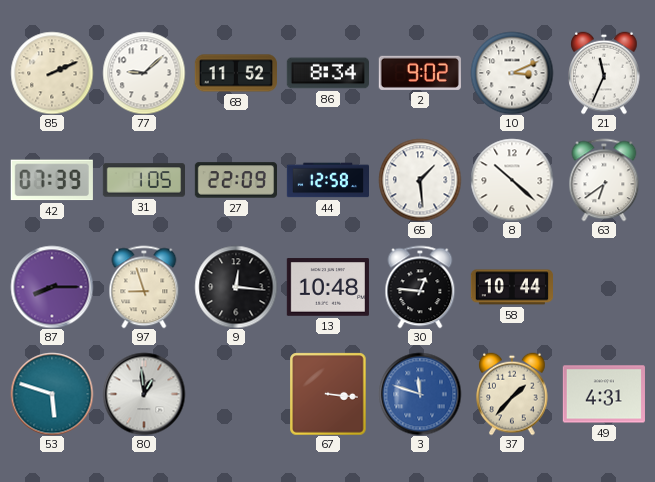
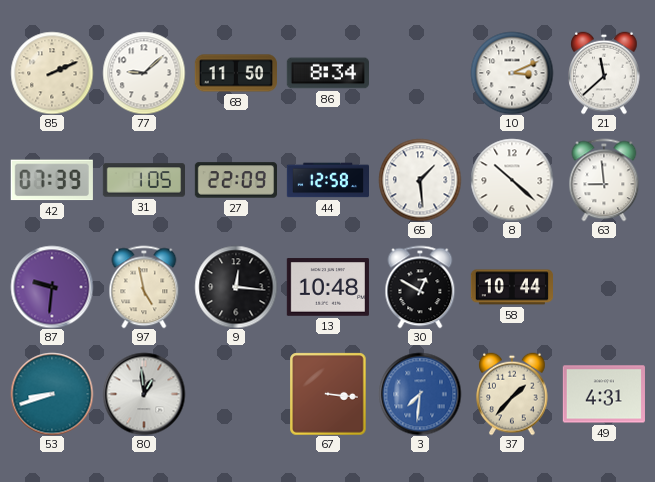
68: 11:52 -> 11:50
2: 9:02 -> none
21: 11:34 -> 11:38
63: 6:39 -> 8:59
87: 8:15 -> 9:31
97: 8:57 -> 4:58
30: 12:46 -> 12:50
53: 5:48 -> 8:42
3: 11:48 -> 7:31
